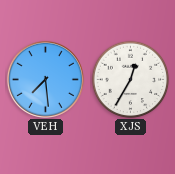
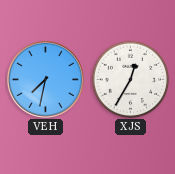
VEH: 7:29 -> 7:32
